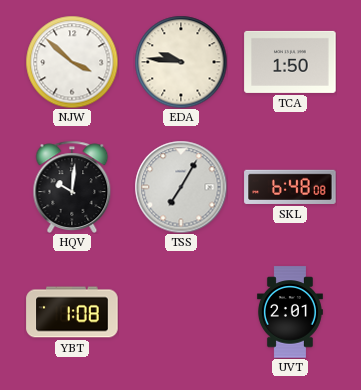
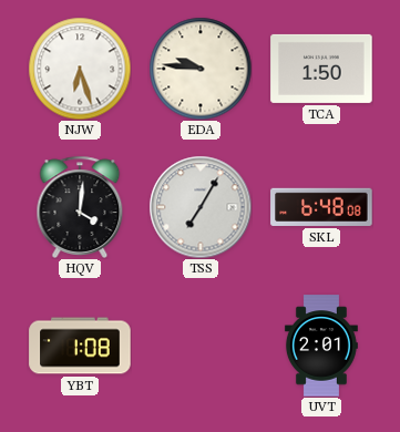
NJW: 3:52 -> 6:27
HQV: 10:01 -> 4:01
